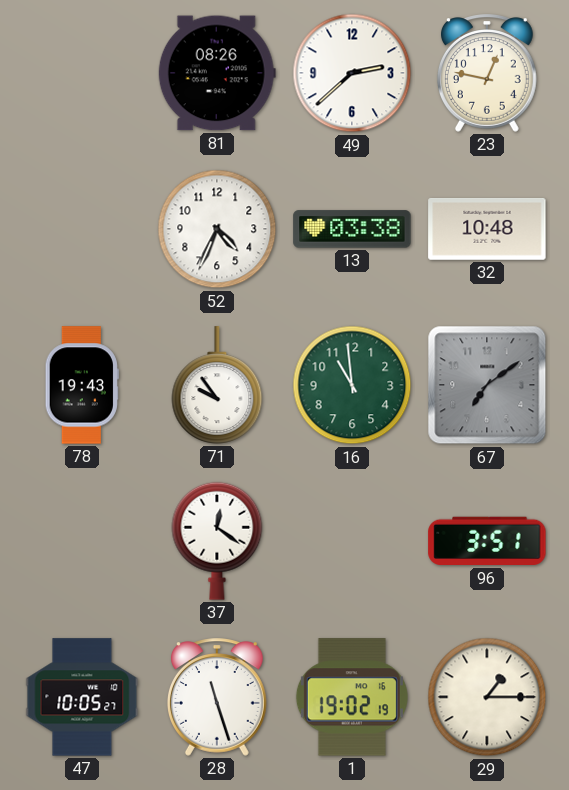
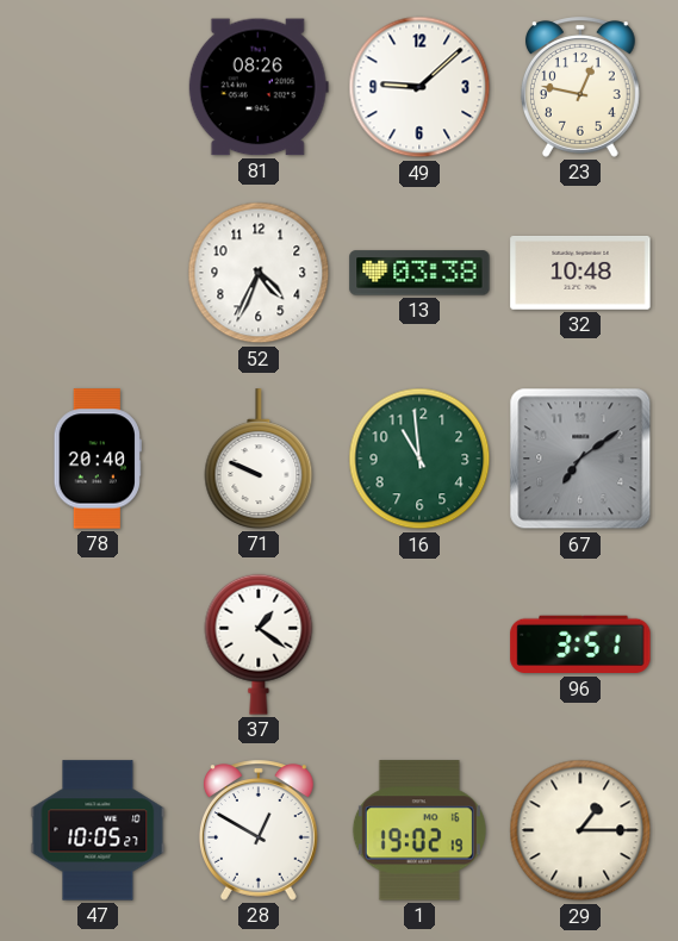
49: 2:38 -> 9:08
78: 19:43 -> 20:40
71: 9:54 -> 9:49
37: 12:21 -> 1:21
28: 11:27 -> 12:50
